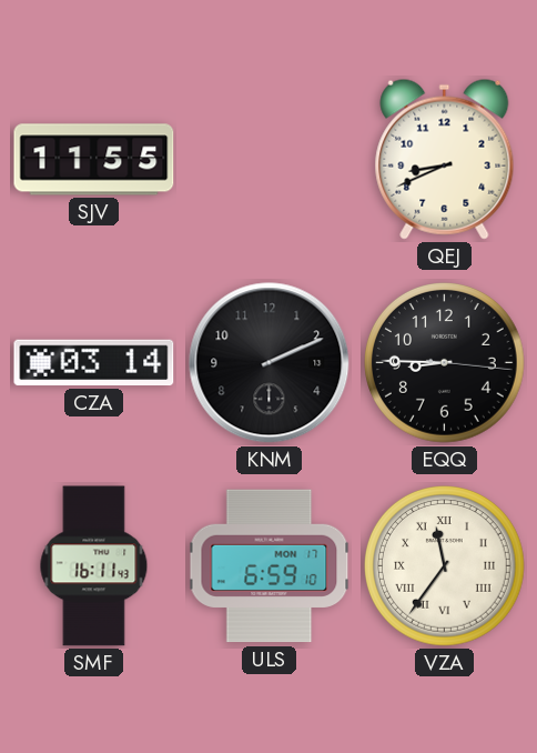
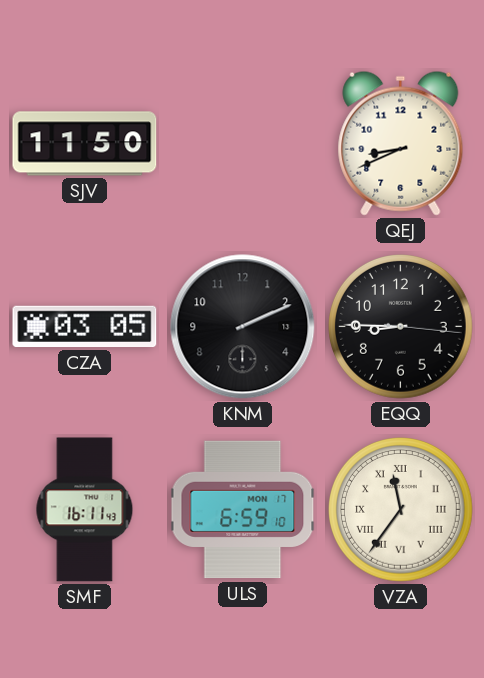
SJV: 11:55 -> 11:50
CZA: 03:14 -> 03:05
